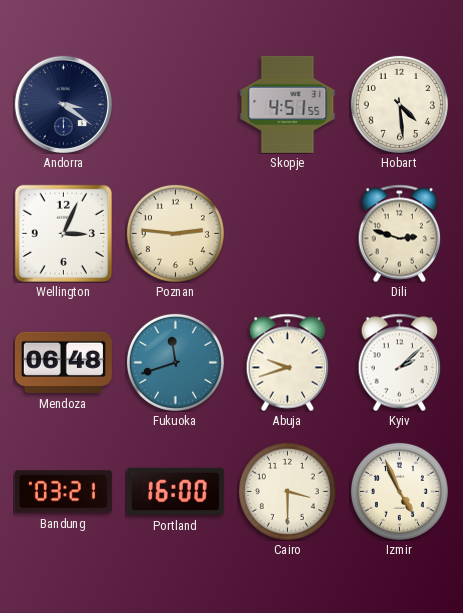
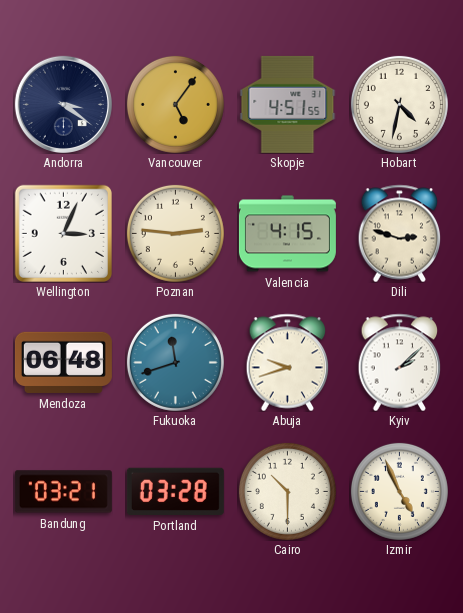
Vancouver: none -> 5:06
Hobart: 4:29 -> 4:32
Valencia: none -> 4:15
Portland: 16:00 -> 03:28
Cairo: 3:30 -> 10:30
